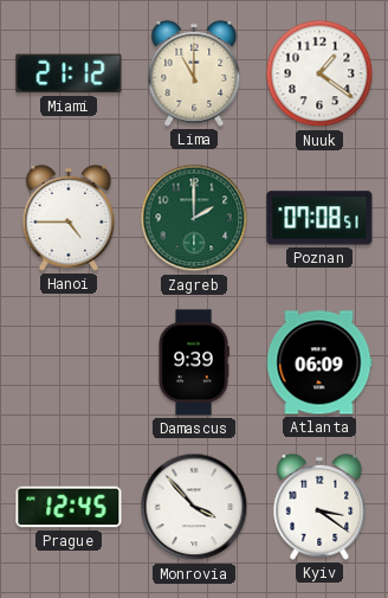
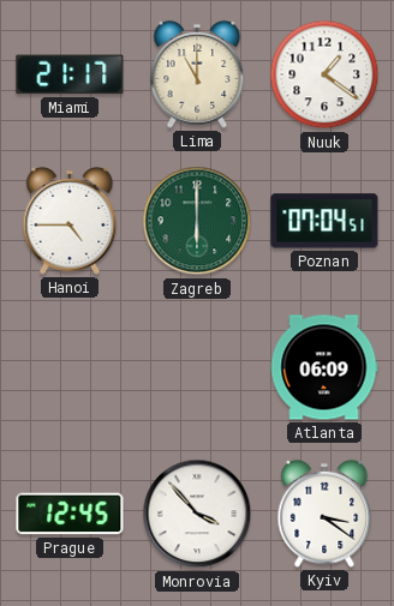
Miami: 21:12 -> 21:17
Zagreb: 2:00 -> 6:00
Poznan: 07:08 -> 07:04
Damascus: 9:39 -> none
